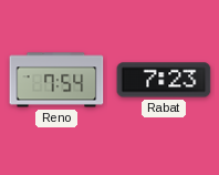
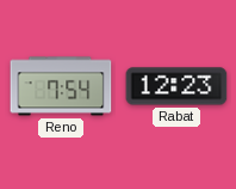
Rabat: 7:23 -> 12:23
